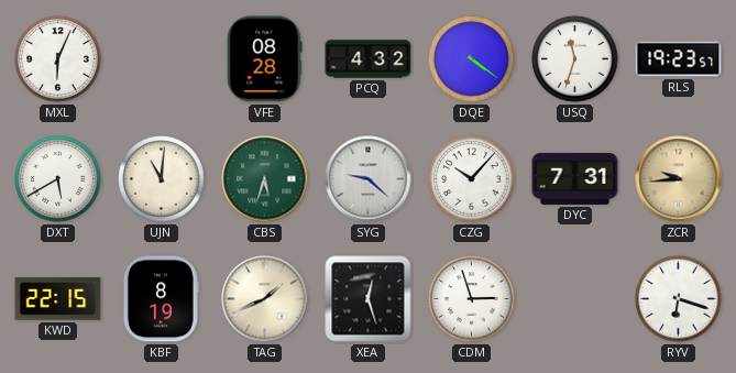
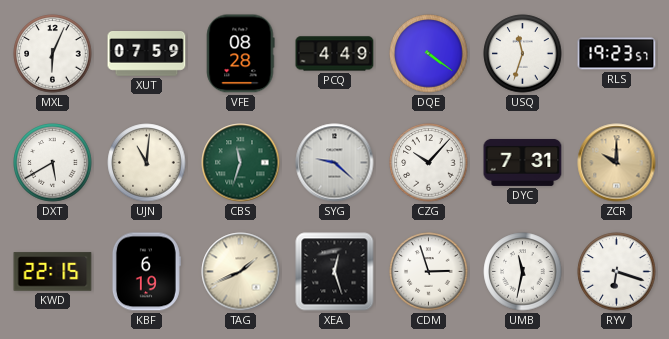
XUT: none -> 07:59
PCQ: 4:32 -> 4:49
CBS: 5:33 -> 11:33
ZCR: 9:44 -> 10:00
KBF: 8:19 -> 6:19
UMB: none -> 11:32
